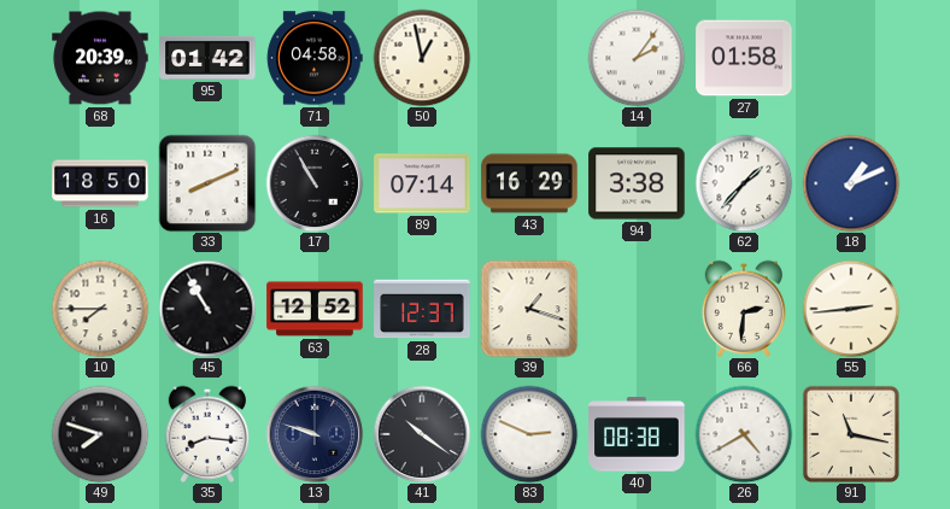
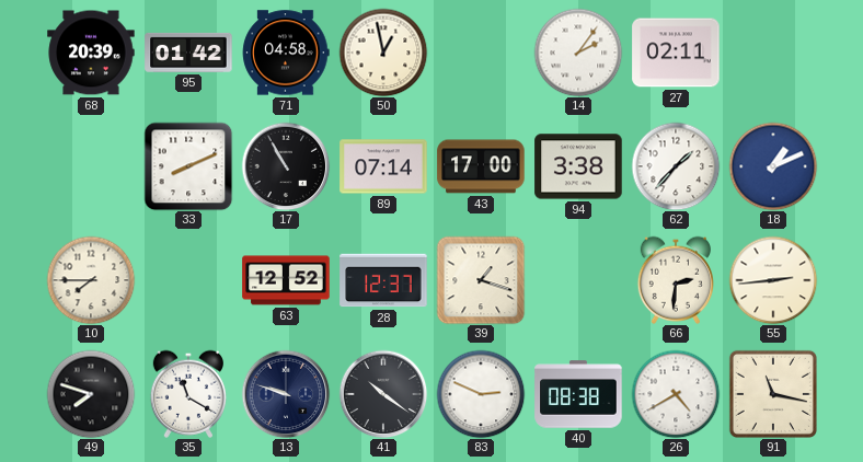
27: 01:58 -> 02:11
16: 18:50 -> none
43: 16:29 -> 17:00
45: 10:55 -> none
35: 8:16 -> 11:20
